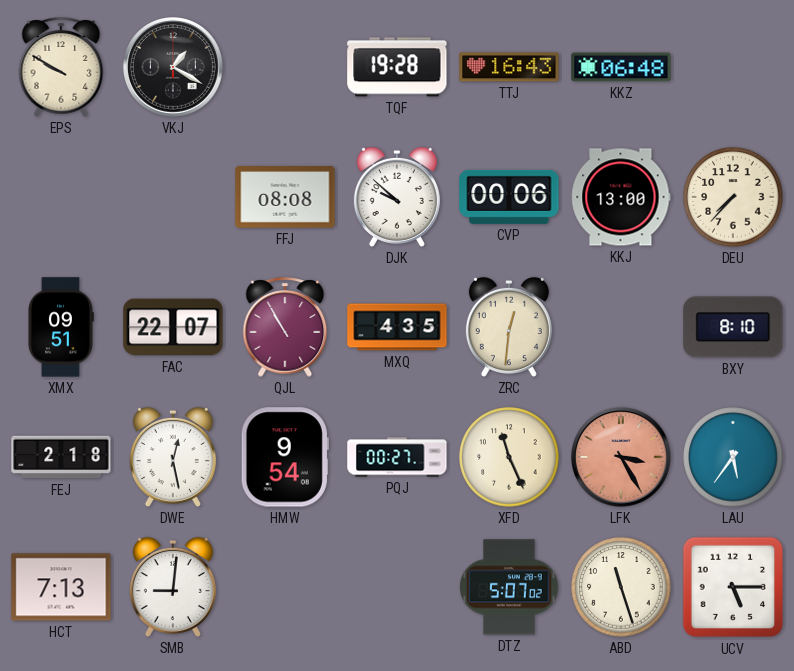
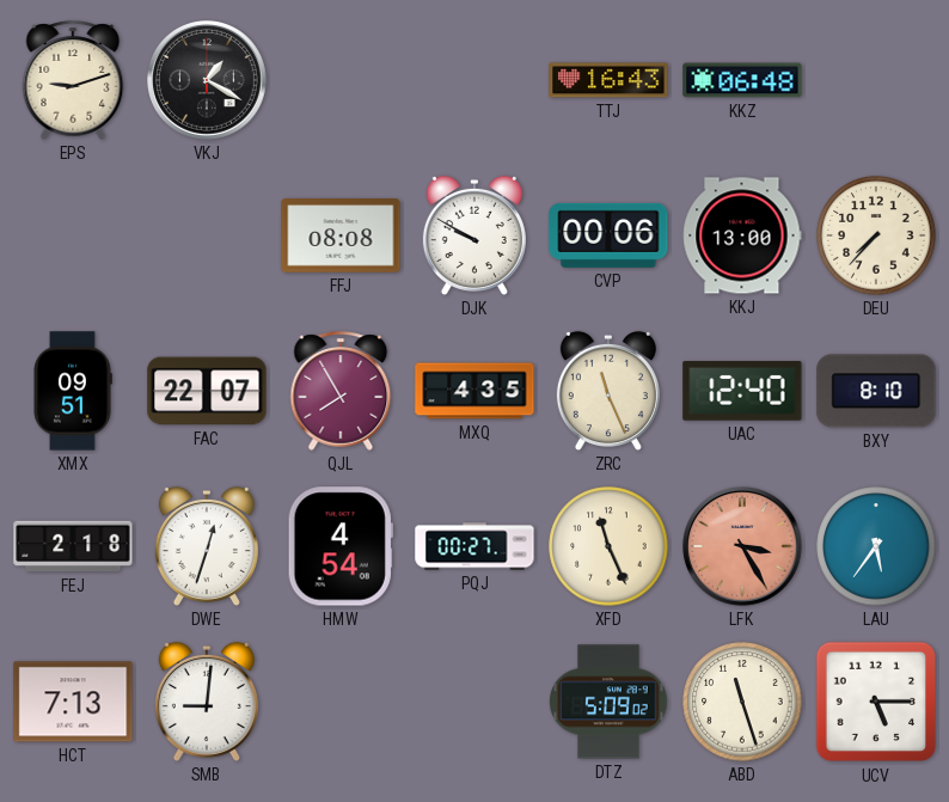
EPS: 9:50 -> 9:12
TQF: 19:28 -> none
DJK: 9:52 -> 9:50
QJL: 10:55 -> 7:55
ZRC: 12:31 -> 11:26
UAC: none -> 12:40
DWE: 12:28 -> 12:33
HMW: 9:54 -> 4:54
DTZ: 5:07 -> 5:09
